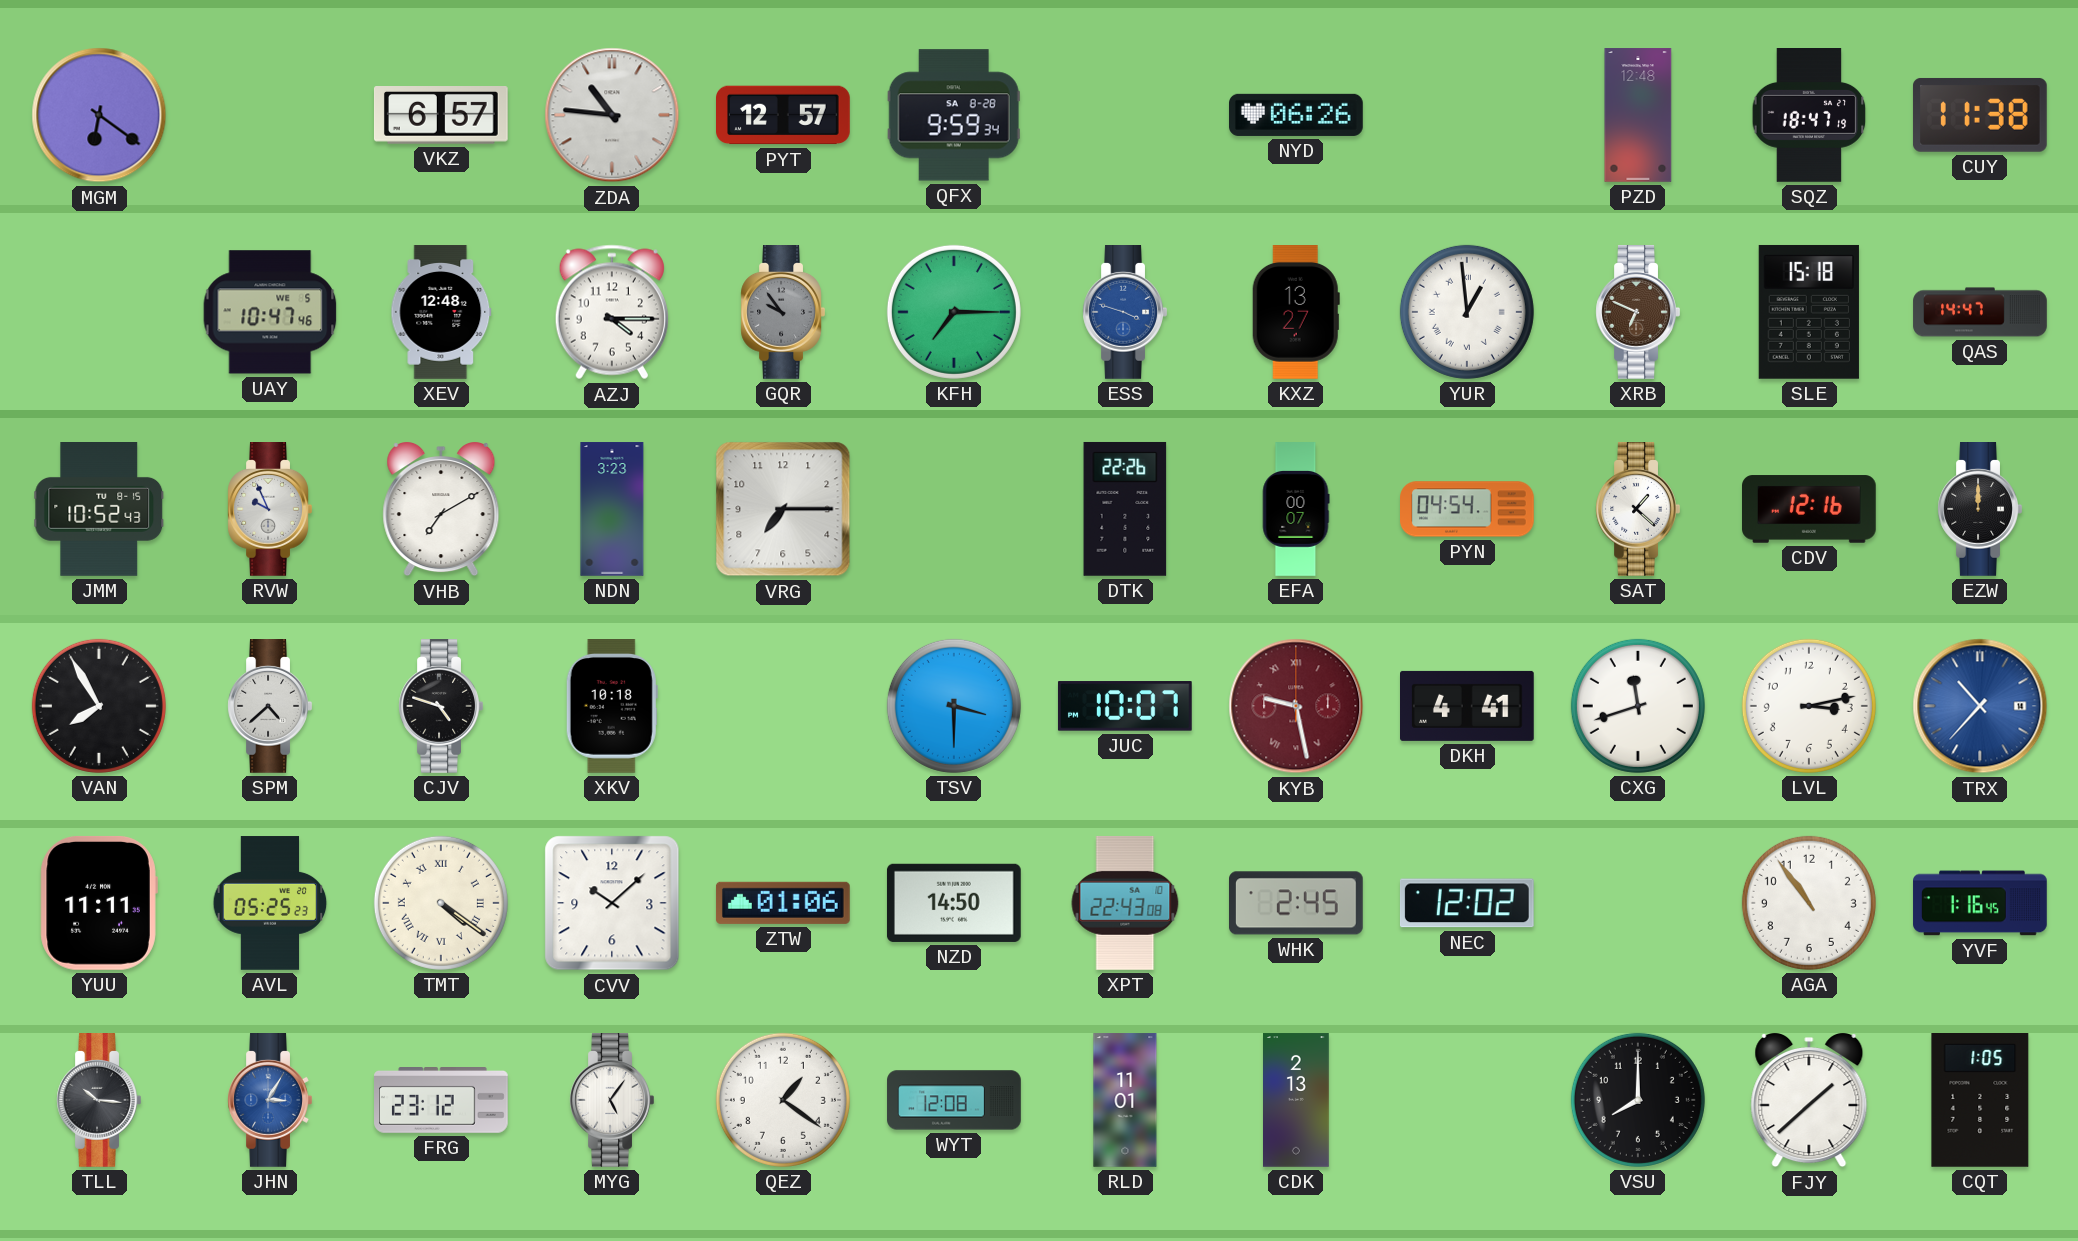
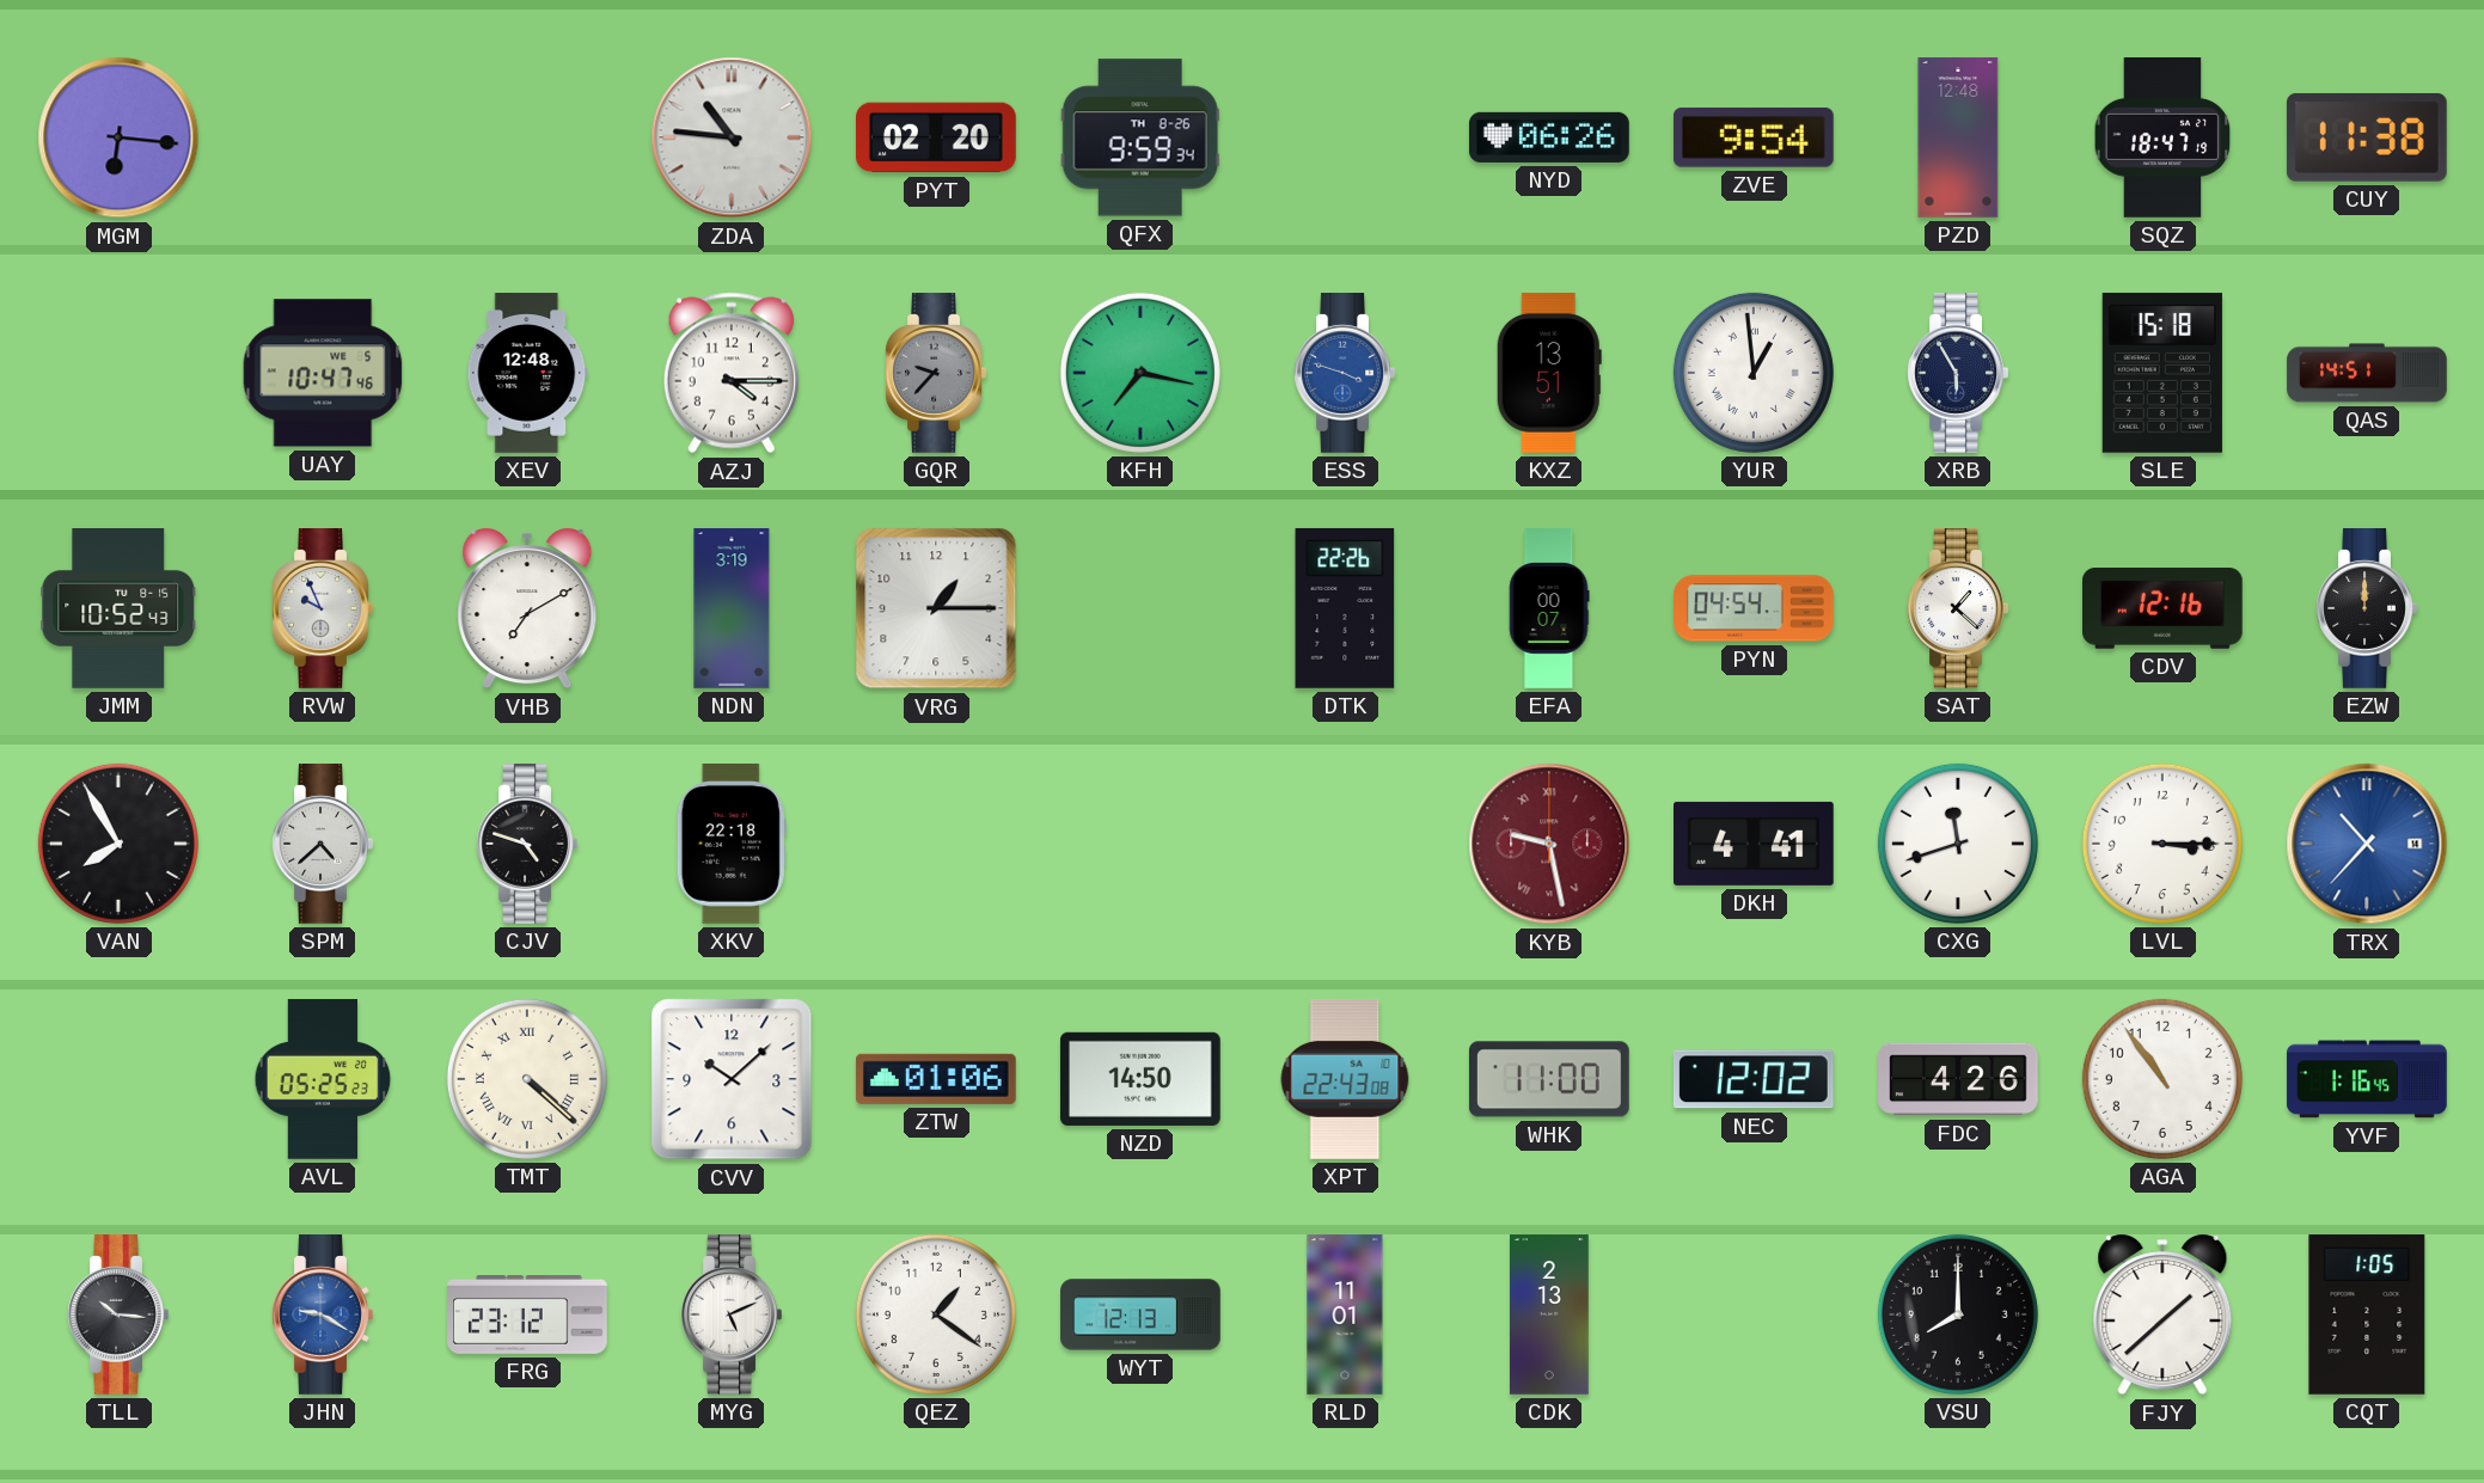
MGM: 6:21 -> 6:16
VKZ: 6:57 -> none
PYT: 12:57 -> 02:20
QFX date: SA 8-28 -> TH 8-26
ZVE: none -> 9:54
GQR: 9:54 -> 9:37
KFH: 7:15 -> 7:17
KXZ: 13:27 -> 13:51
XRB: 6:49 -> 5:55
XRB dial: brown -> navy
QAS: 14:47 -> 14:51
NDN: 3:23 -> 3:19
VRG: 7:15 -> 1:15
XKV: 10:18 -> 22:18
TSV: 3:30 -> none
JUC: 10:07 -> none
LVL: 3:13 -> 3:15
YUU: 11:11 -> none
TMT: 4:21 -> 4:22
WHK: 2:45 -> 11:00
FDC: none -> 4:26
JHN: 3:05 -> 9:20
MYG: 5:06 -> 5:11
WYT: 12:08 -> 12:13
